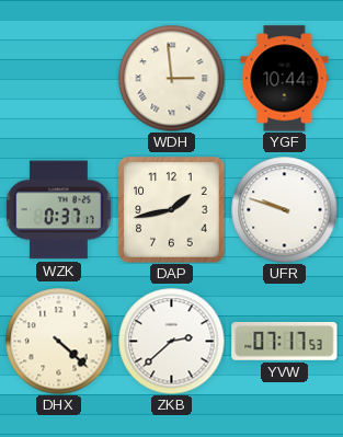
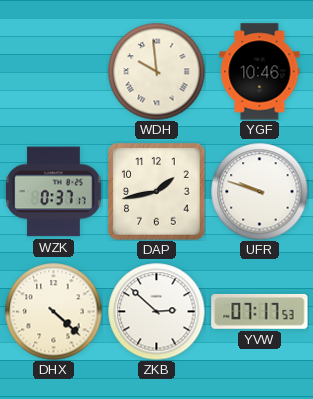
WDH: 2:59 -> 9:59
YGF: 10:44 -> 10:46
ZKB: 2:38 -> 2:52
